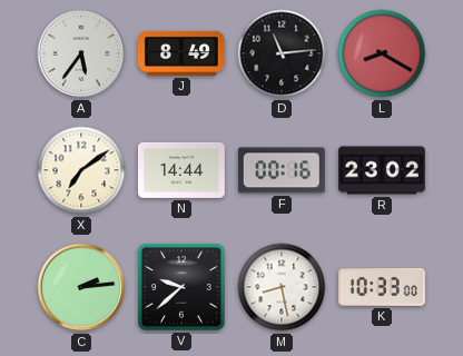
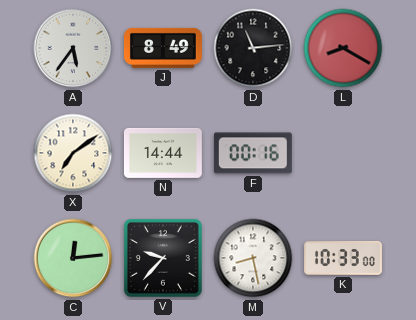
R: 23:02 -> none
C: 2:14 -> 12:14
V: 9:38 -> 9:37
